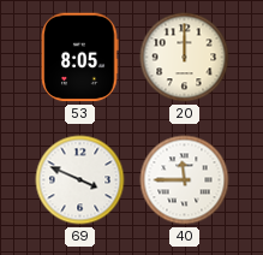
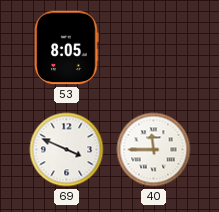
20: 12:00 -> none
